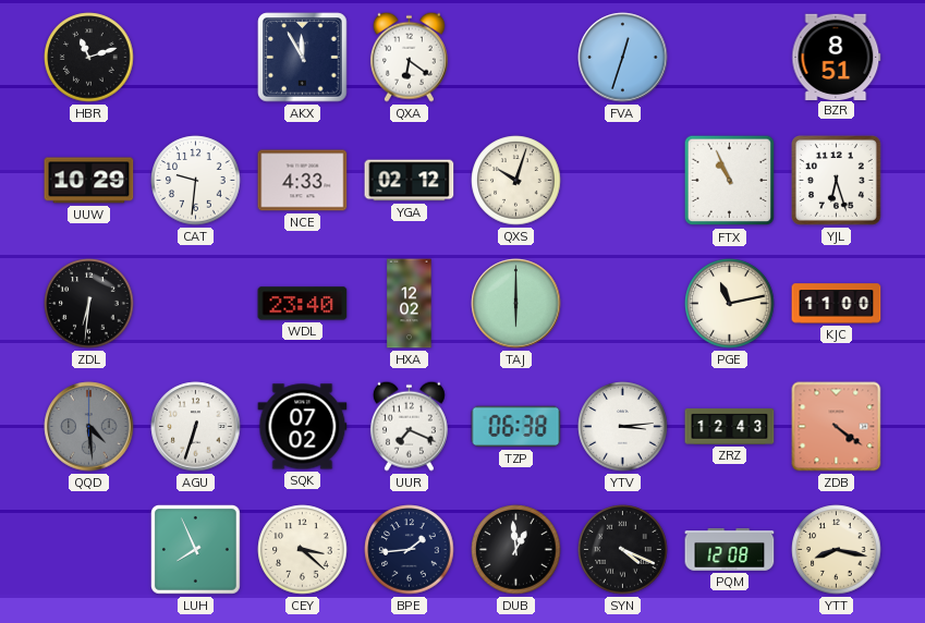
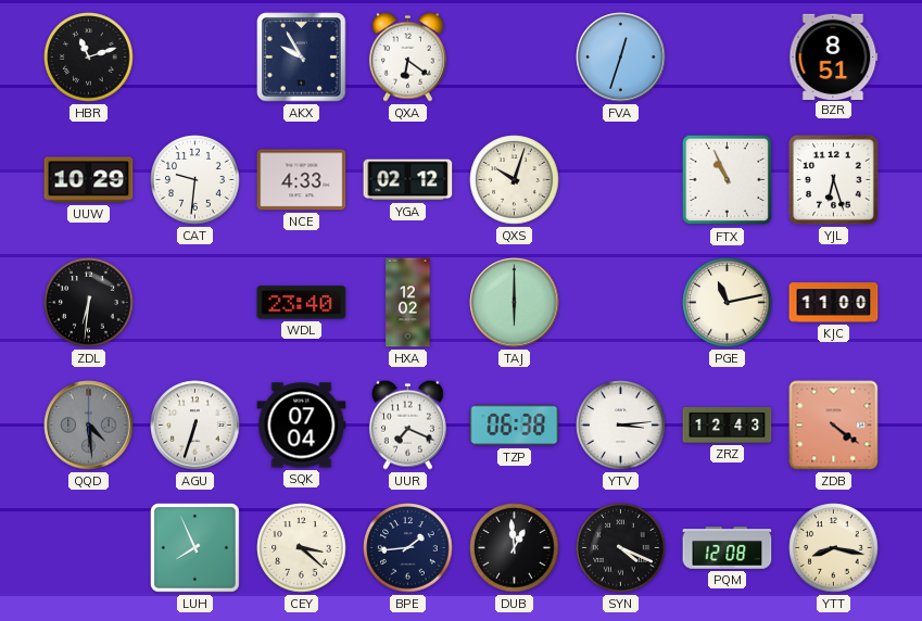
AKX: 11:55 -> 9:55
SQK: 07:02 -> 07:04
